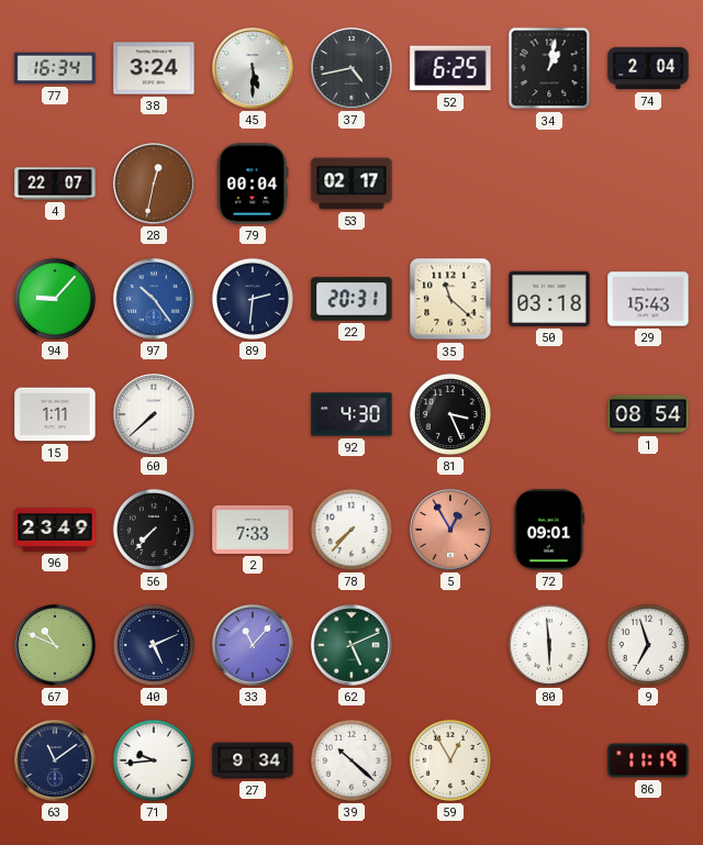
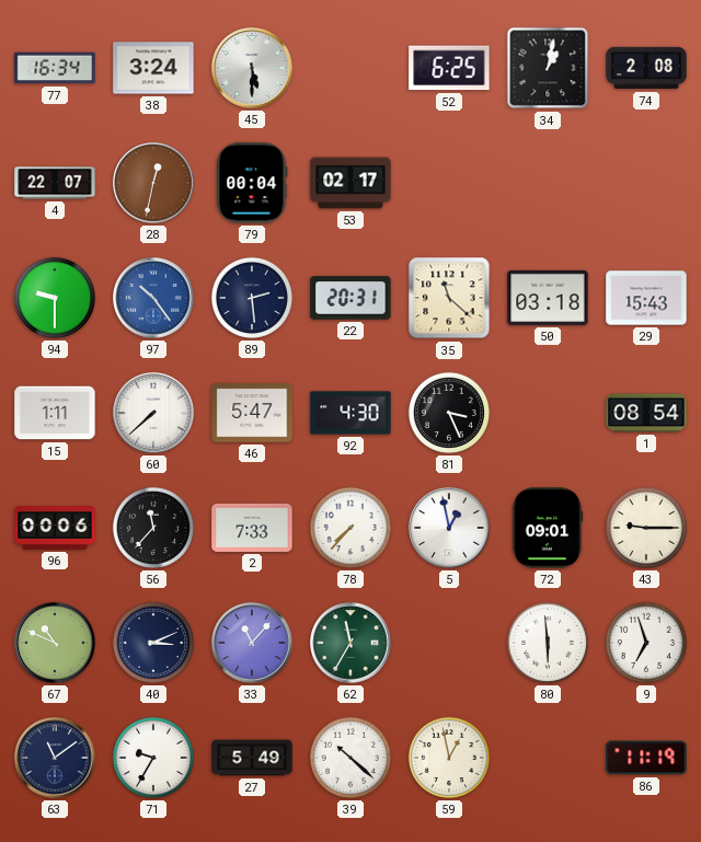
37: 4:43 -> none
74: 2:04 -> 2:08
94: 9:07 -> 9:30
89: 2:31 -> 2:29
46: none -> 5:47
96: 23:49 -> 00:06
56: 7:37 -> 11:37
5: 12:55 -> 12:58
5 dial: salmon -> white
43: none -> 9:15
40: 5:11 -> 3:11
62: 5:11 -> 11:35
71: 9:44 -> 9:35
27: 9:34 -> 5:49
59: 12:55 -> 12:58
